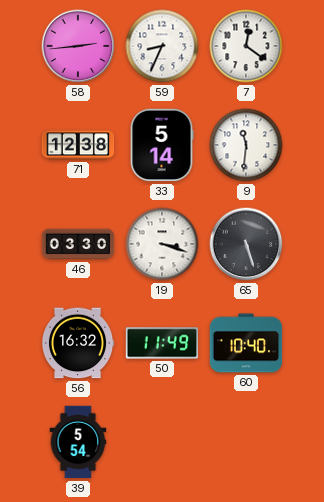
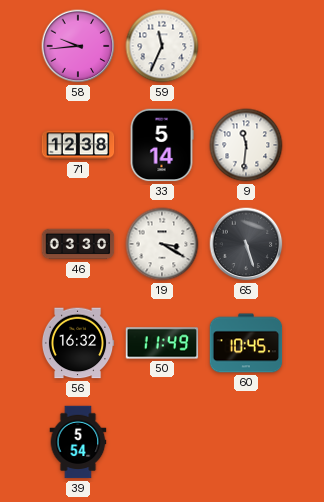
58: 2:44 -> 9:44
59: 8:34 -> 11:34
7: 12:21 -> none
19: 3:18 -> 3:20
60: 10:40 -> 10:45
